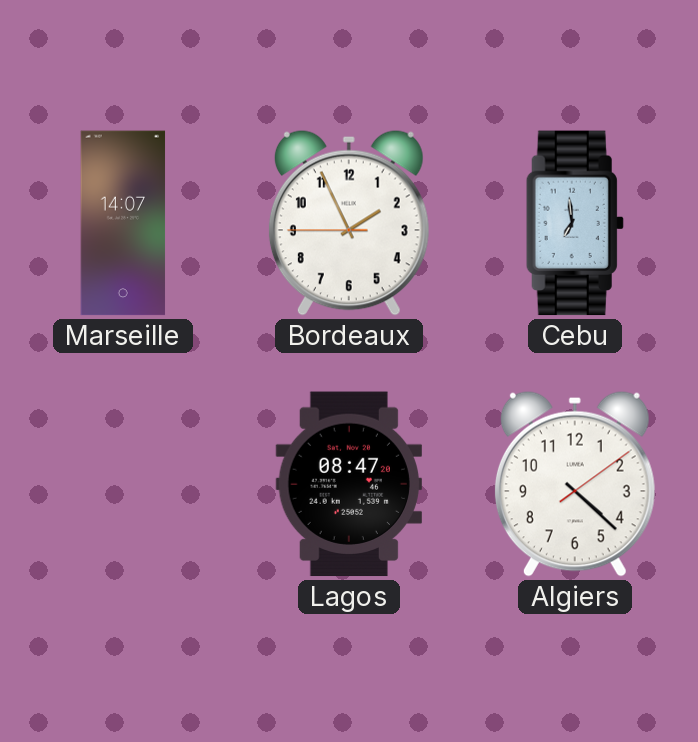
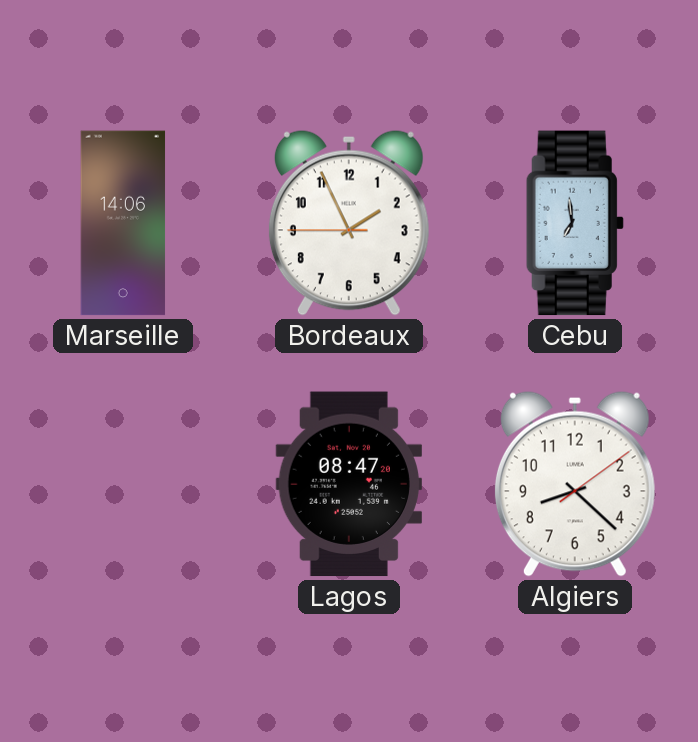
Marseille: 14:07 -> 14:06
Algiers: 4:22 -> 8:22
